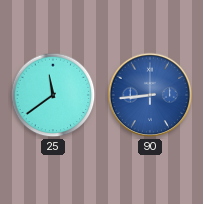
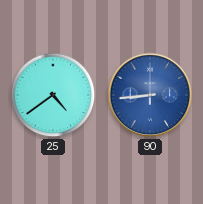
25: 11:39 -> 4:39
